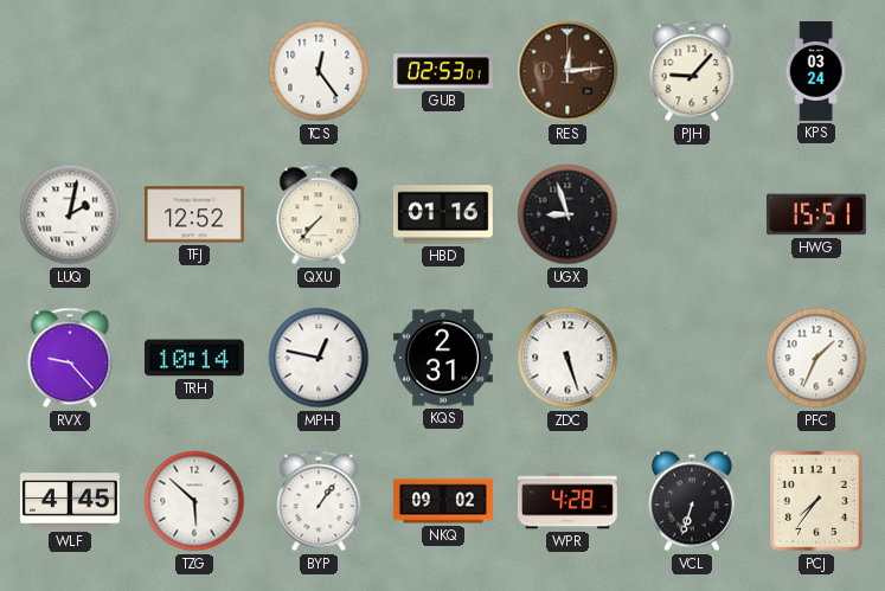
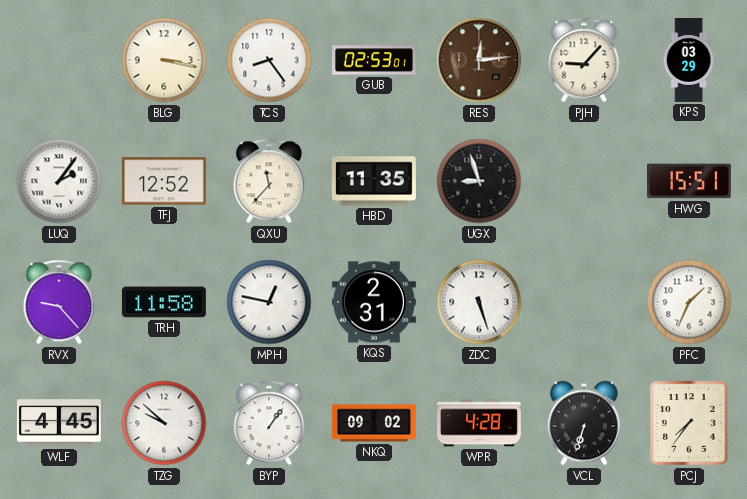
BLG: none -> 3:17
TCS: 12:24 -> 8:24
KPS: 03:24 -> 03:29
LUQ: 2:02 -> 2:06
QXU: 7:37 -> 11:37
HBD: 01:16 -> 11:35
TRH: 10:14 -> 11:58
TZG: 5:52 -> 9:52
